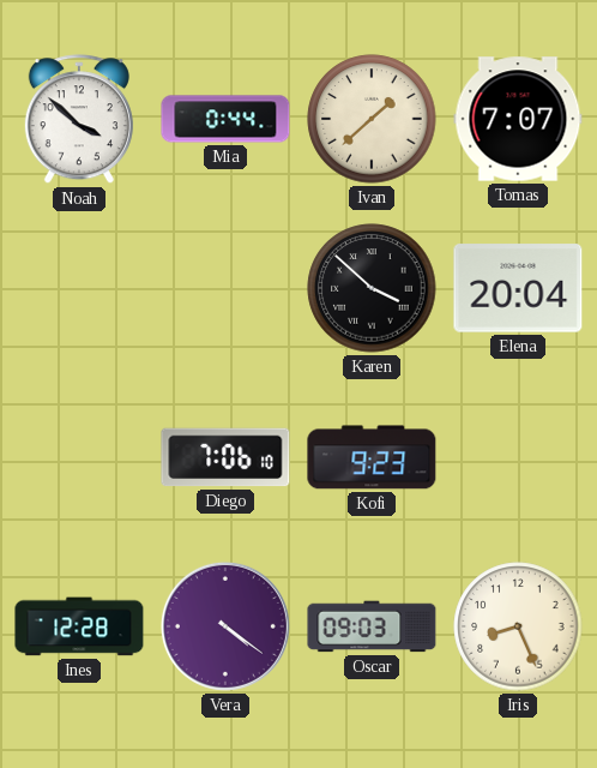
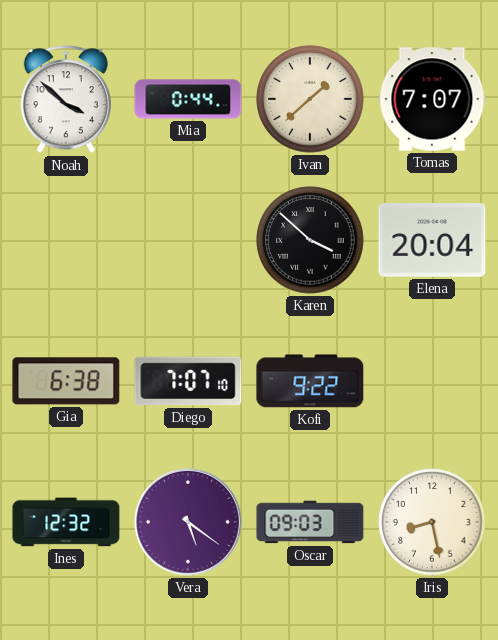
Gia: none -> 6:38
Diego: 7:06 -> 7:07
Kofi: 9:23 -> 9:22
Ines: 12:28 -> 12:32
Vera: 4:21 -> 5:21
Iris: 8:26 -> 8:28
